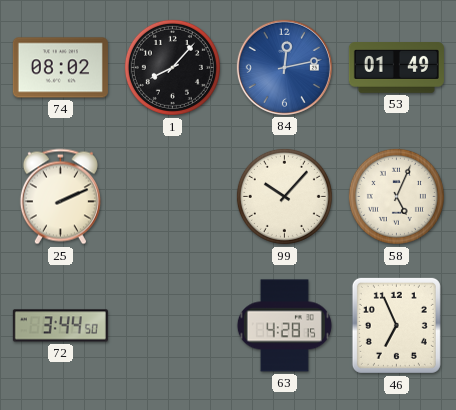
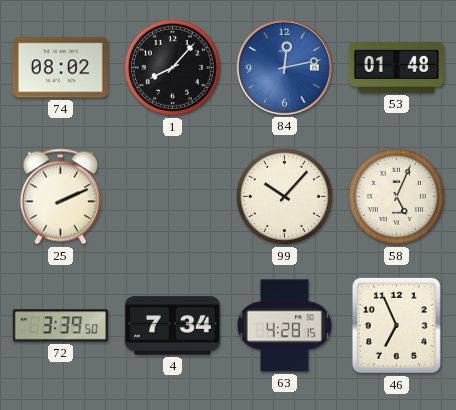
53: 01:49 -> 01:48
72: 3:44 -> 3:39
4: none -> 7:34
